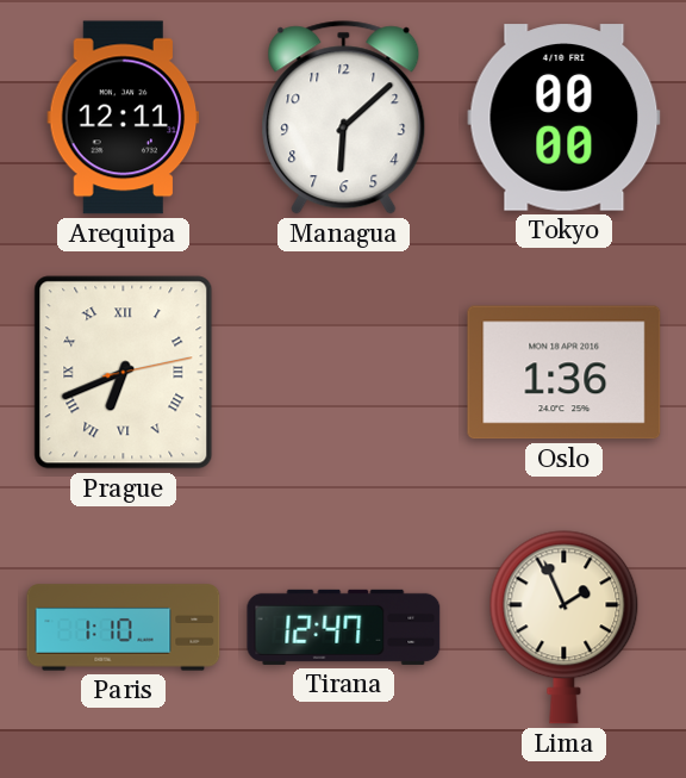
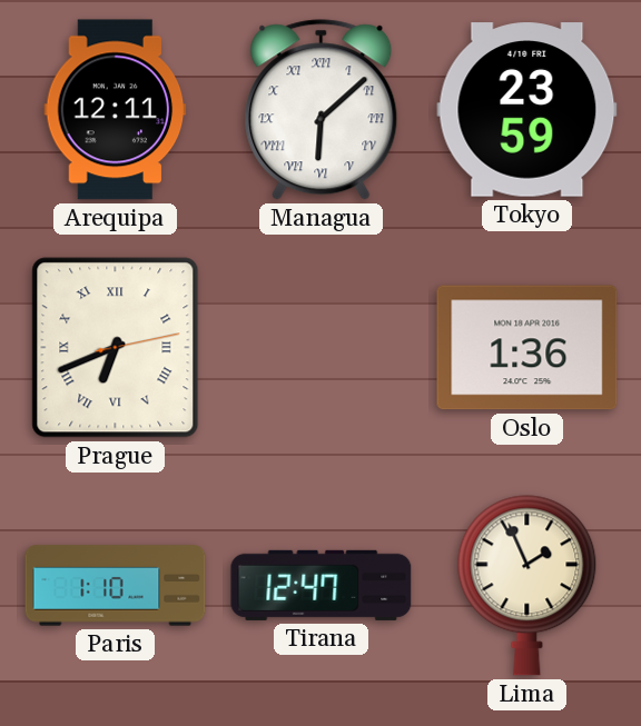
Managua numerals: Arabic -> Roman
Tokyo: 00:00 -> 23:59
